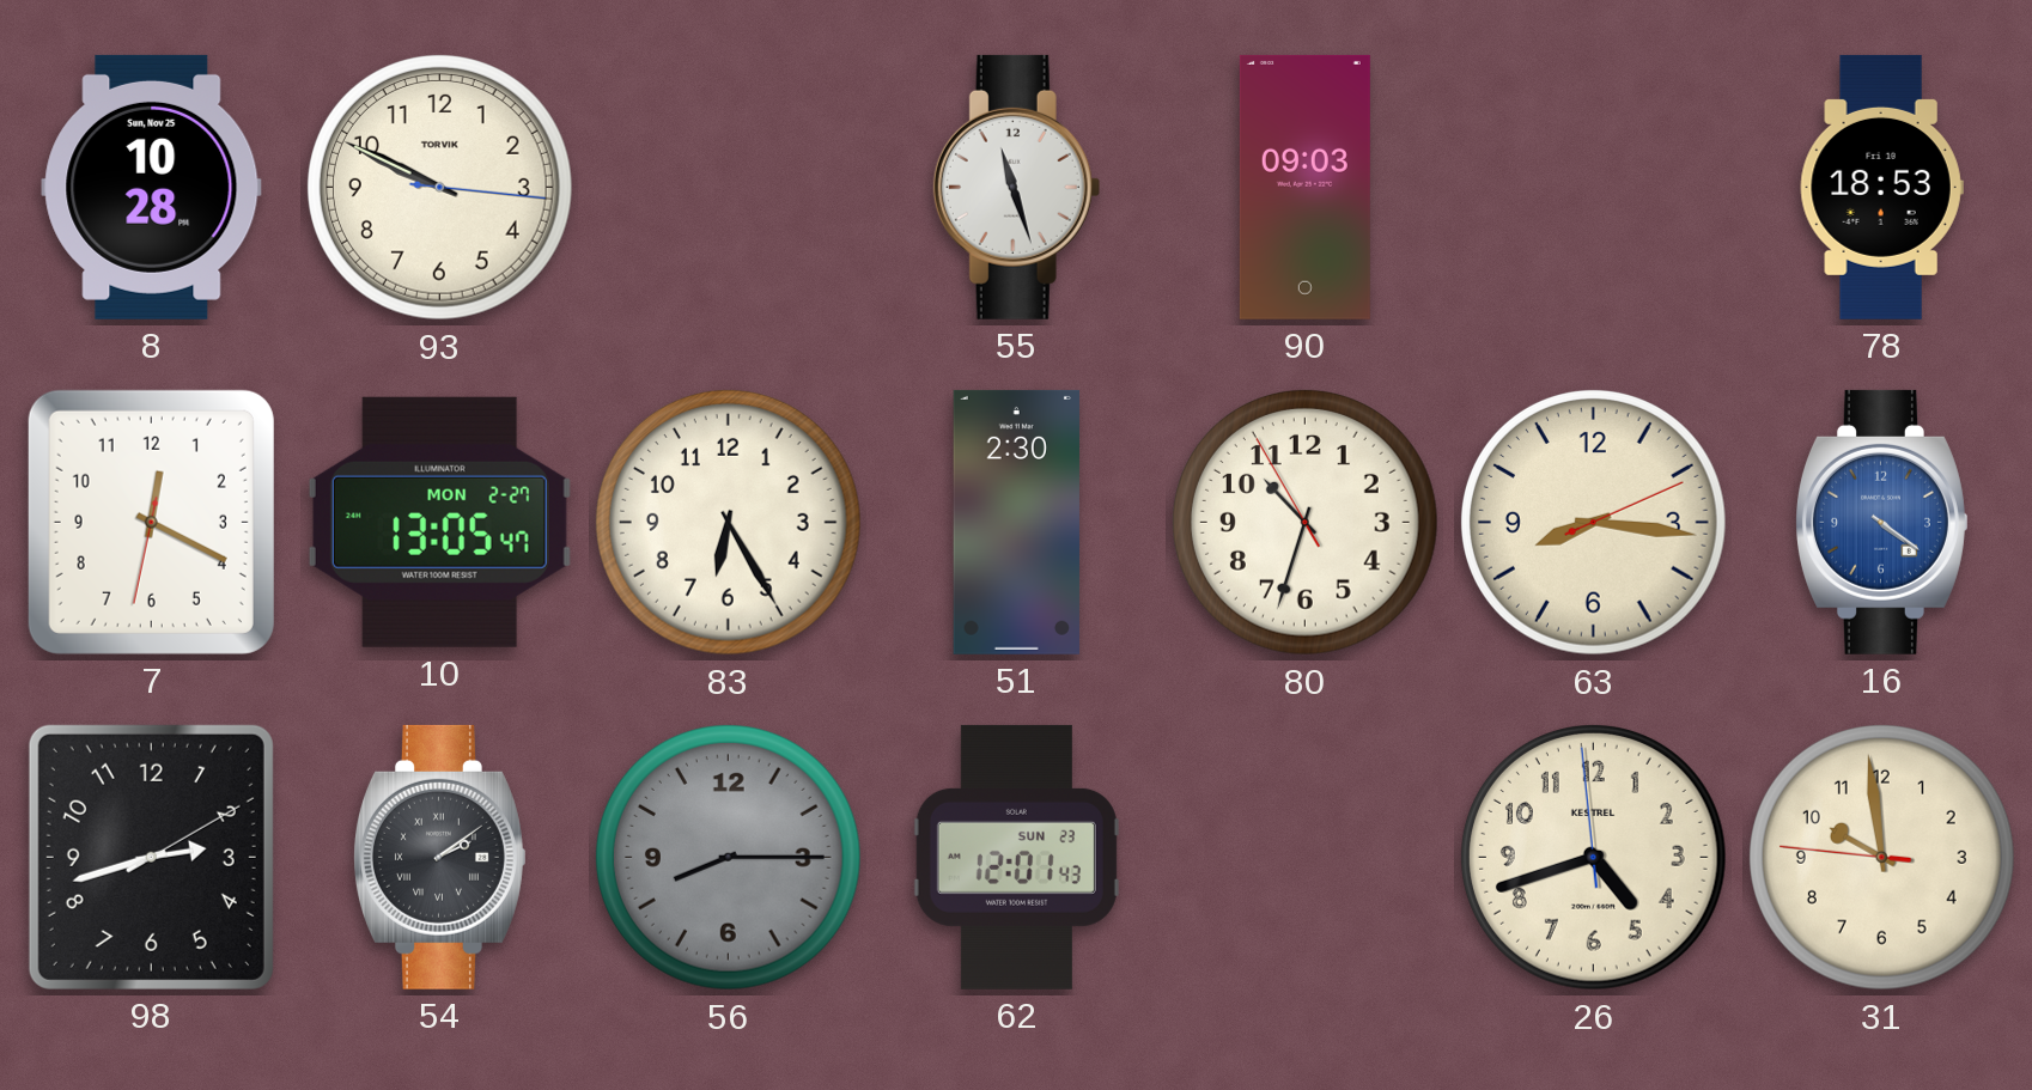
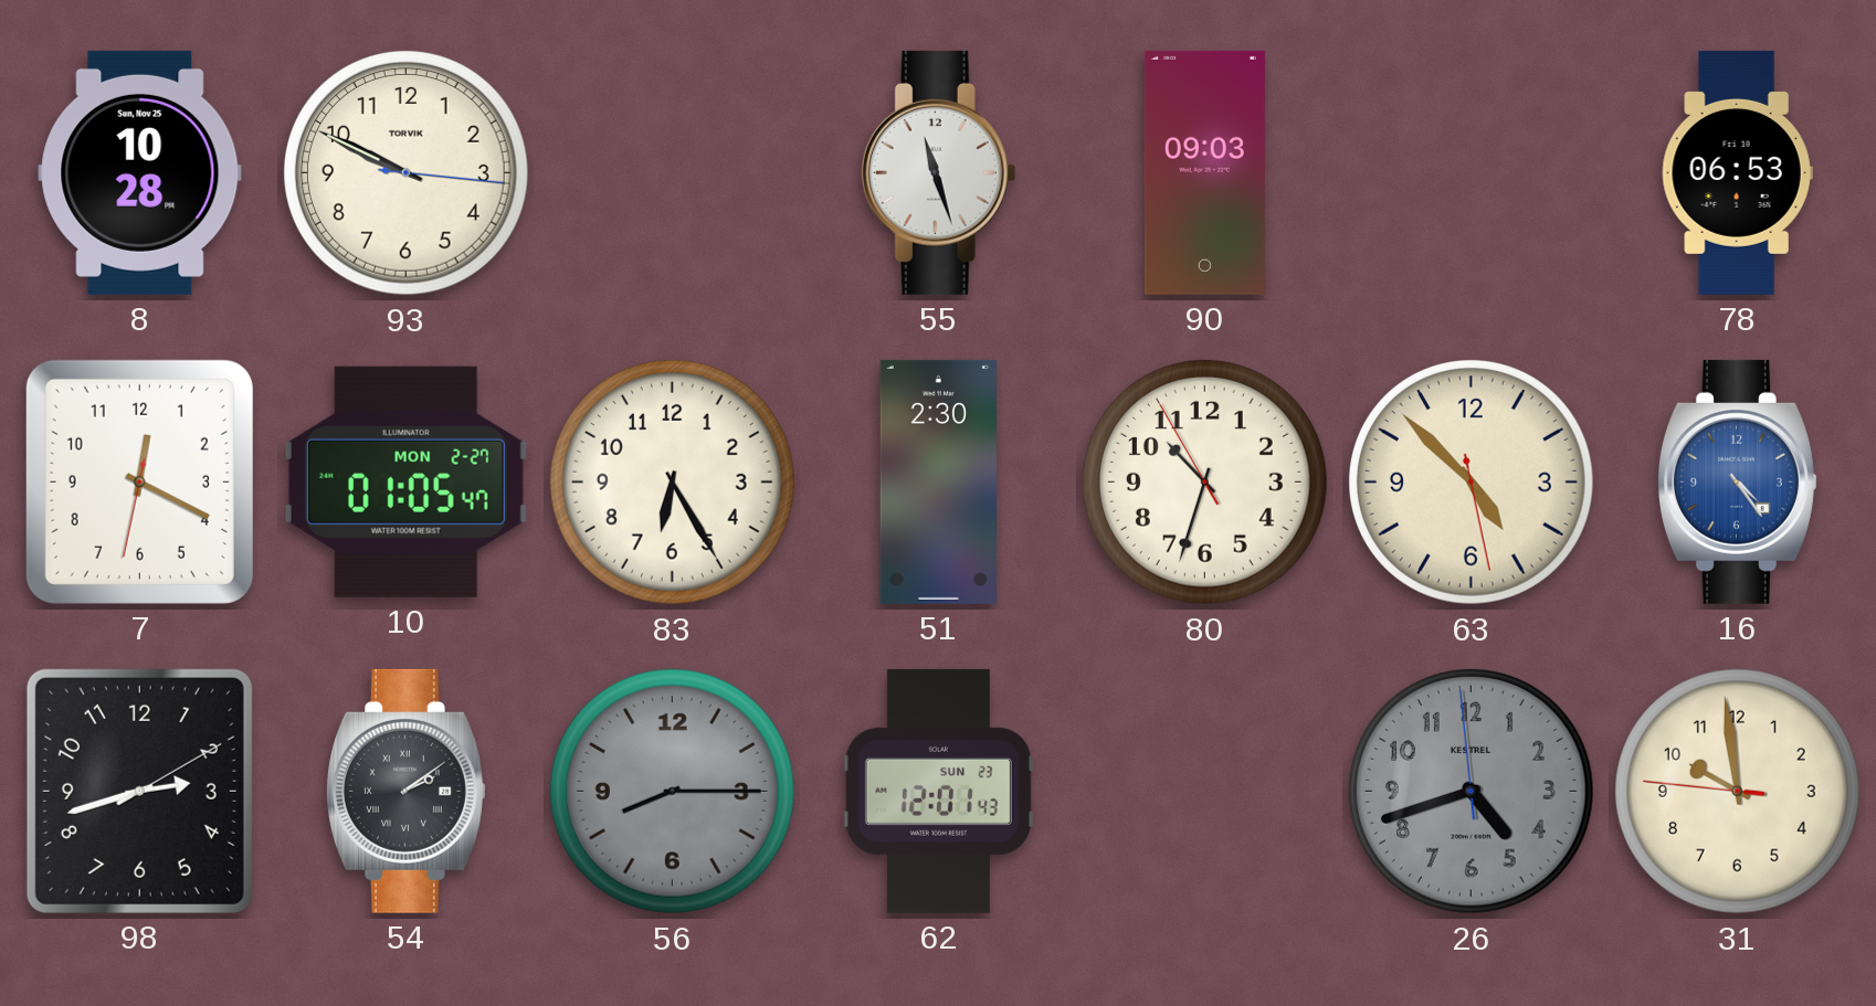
78: 18:53 -> 06:53
10: 13:05 -> 01:05
63: 8:16 -> 4:52
16: 4:21 -> 4:24
26 dial: cream -> grey
